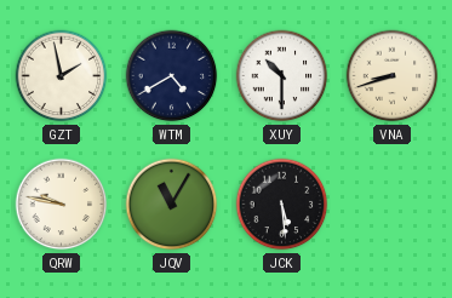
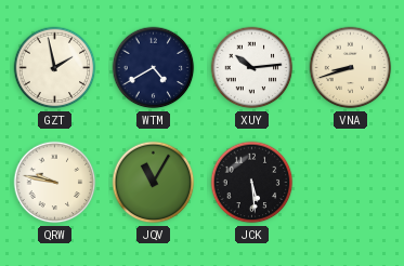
XUY: 10:30 -> 10:14
